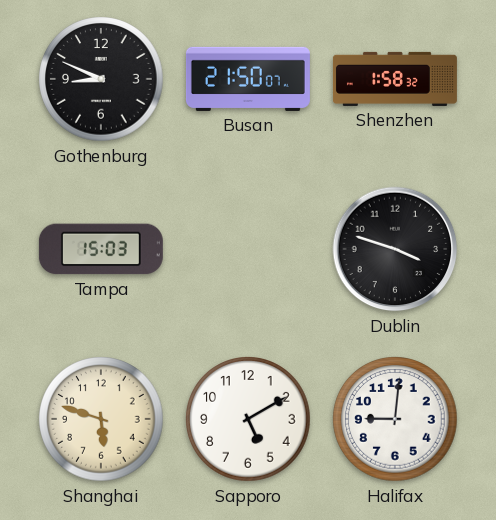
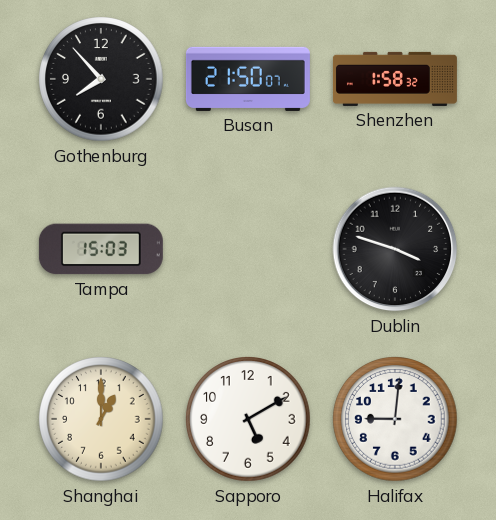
Gothenburg: 8:49 -> 7:53
Shanghai: 5:48 -> 1:00
